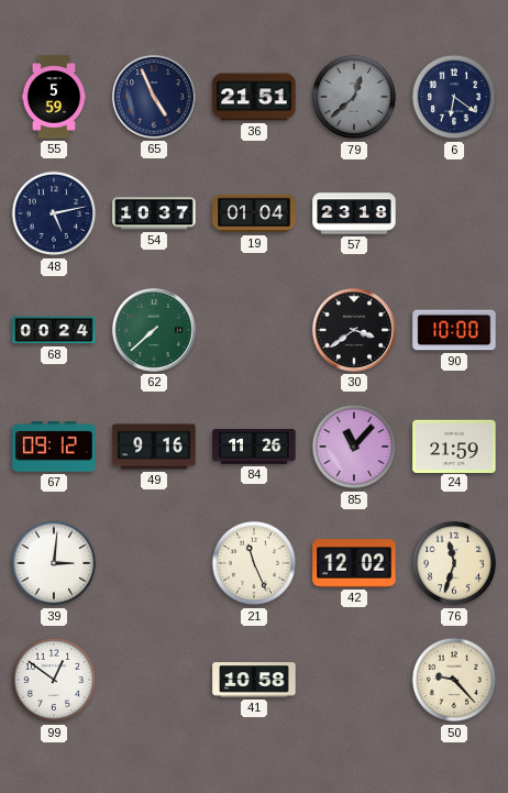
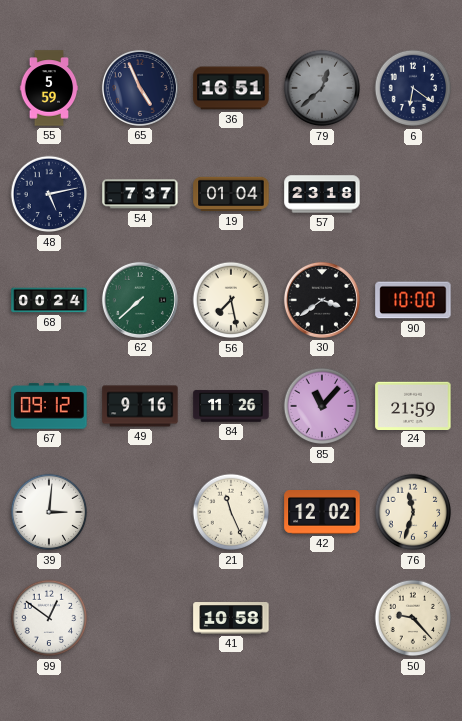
36: 21:51 -> 16:51
54: 10:37 -> 7:37
56: none -> 7:28
